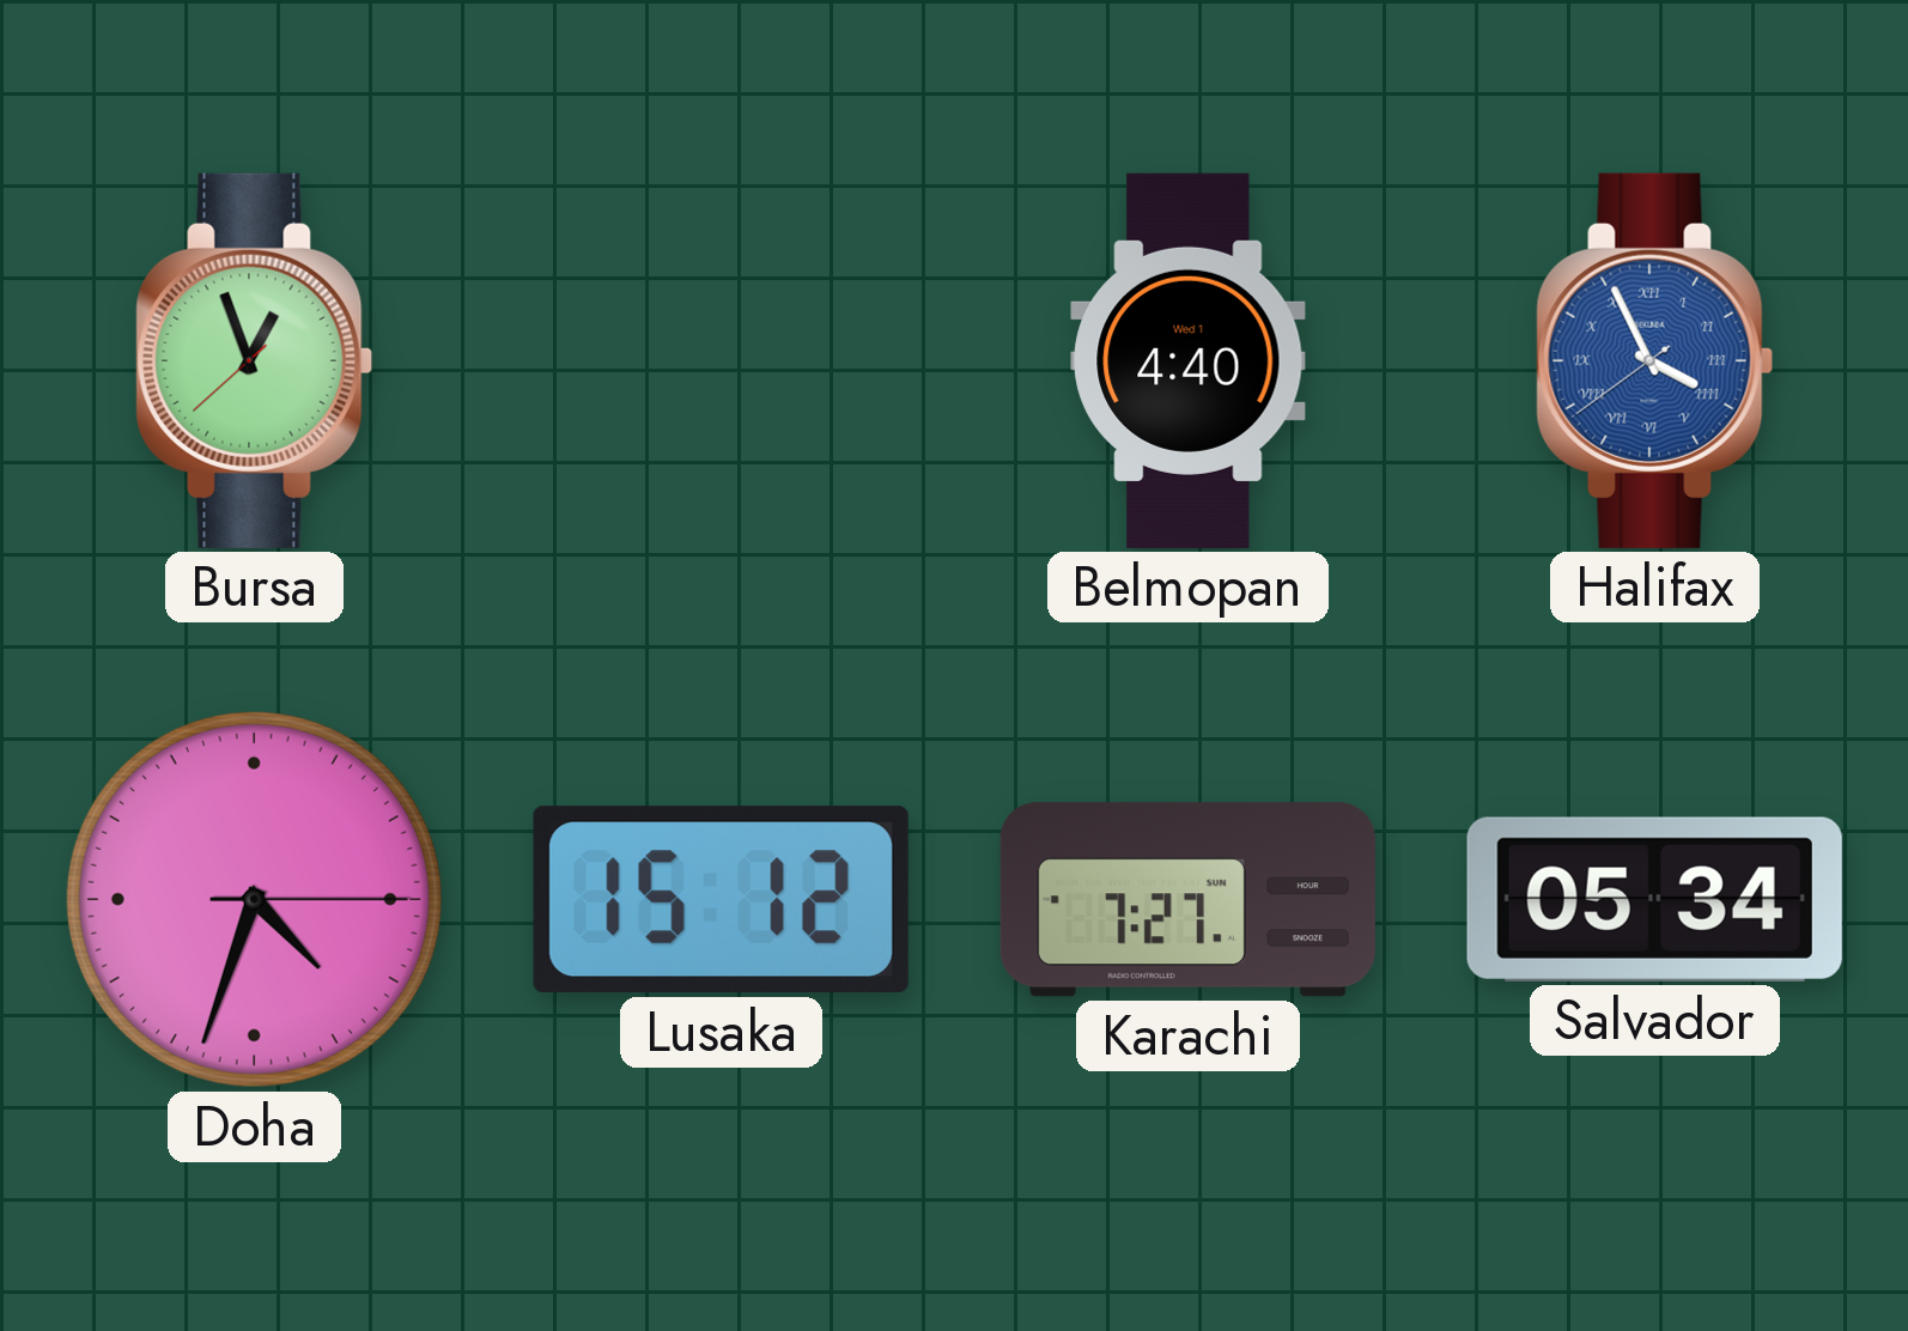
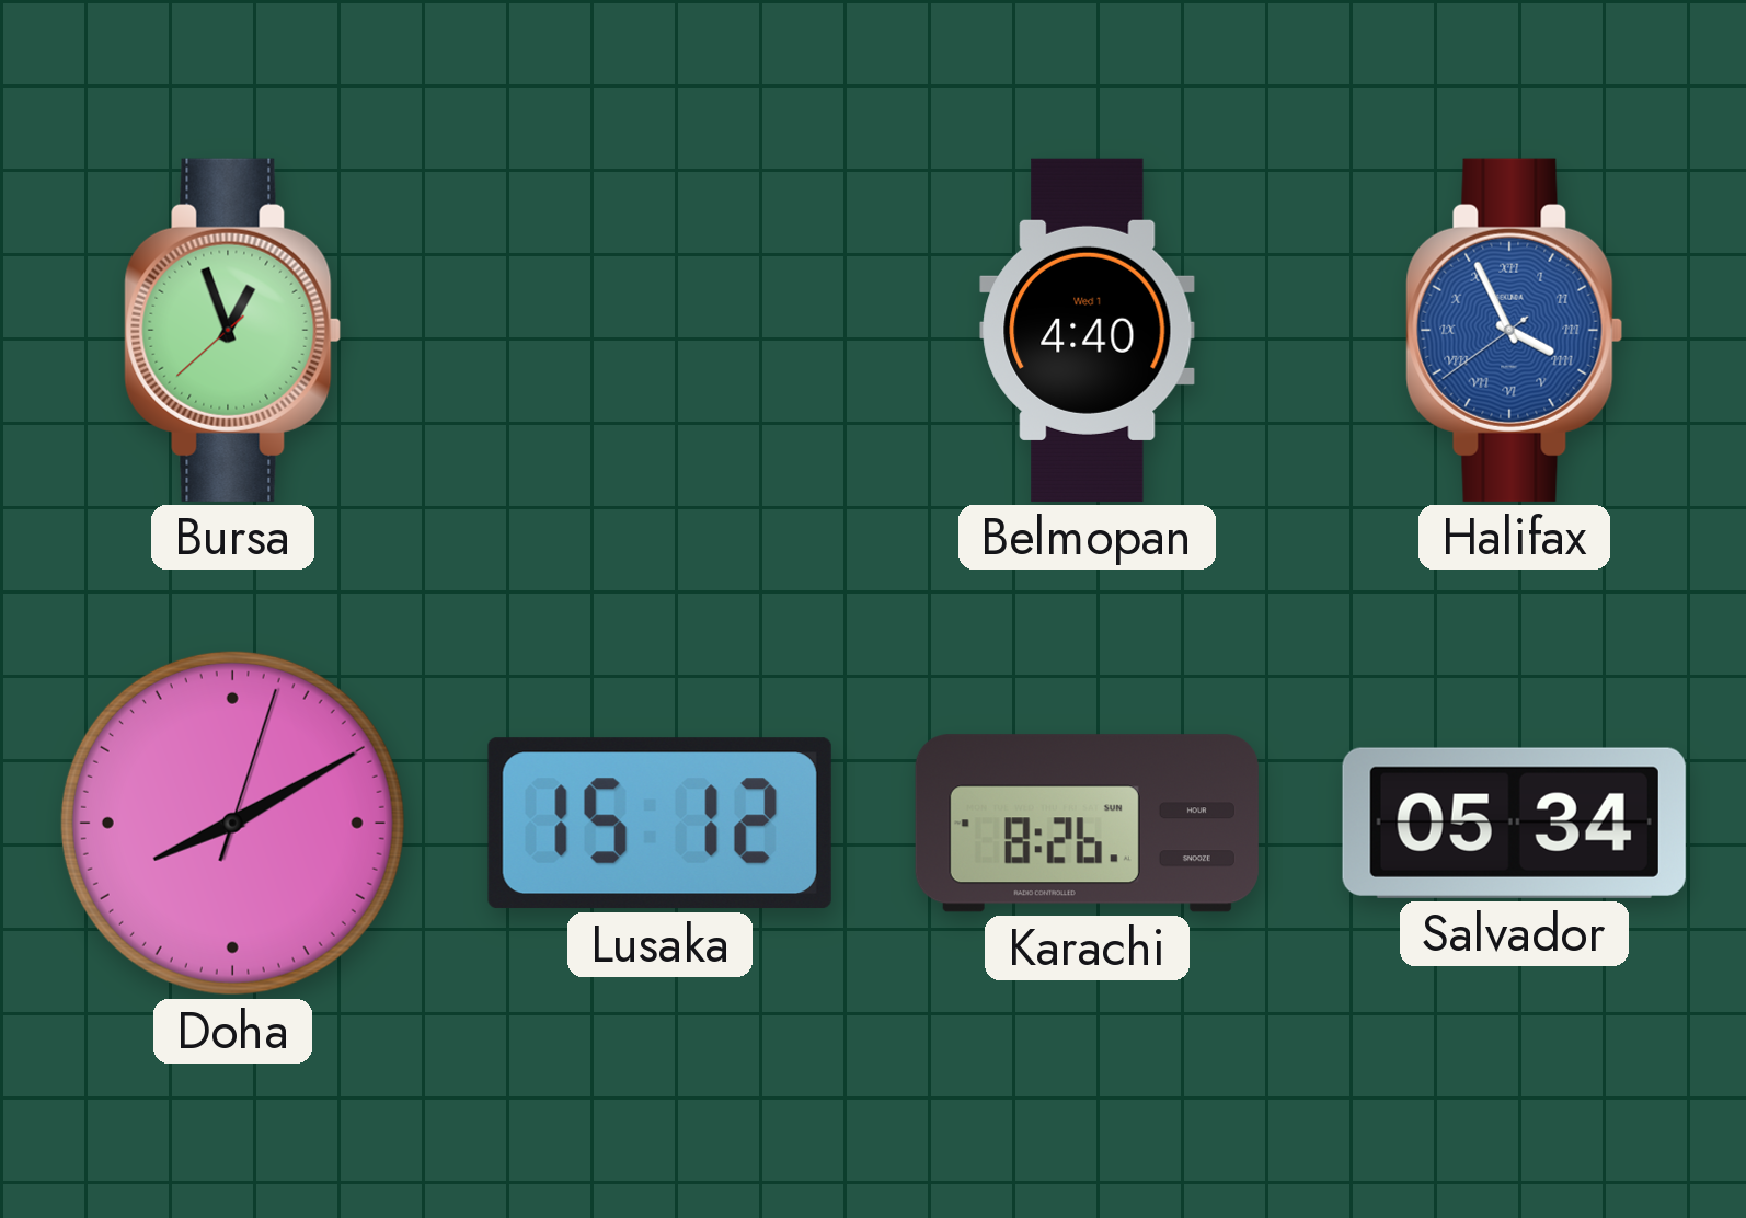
Doha: 4:33 -> 8:10
Karachi: 7:27 -> 8:26
